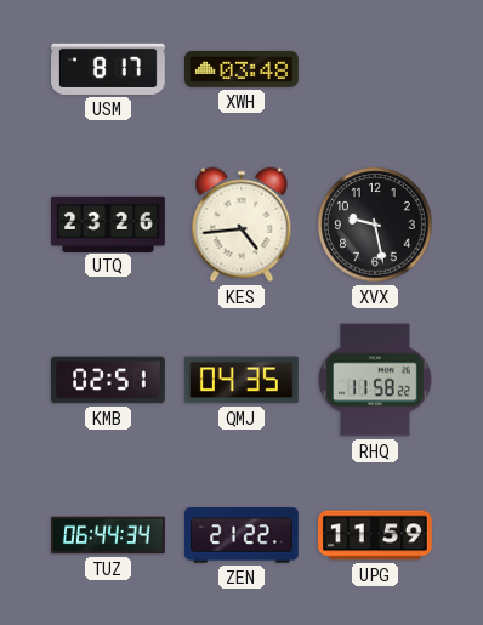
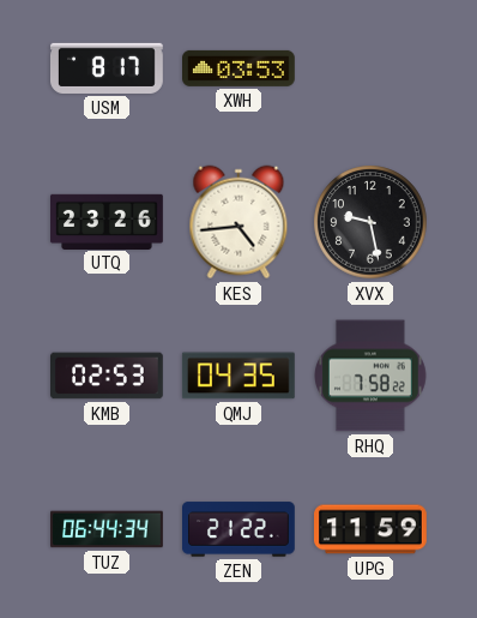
XWH: 03:48 -> 03:53
KMB: 02:51 -> 02:53
RHQ: 11:58 -> 7:58
